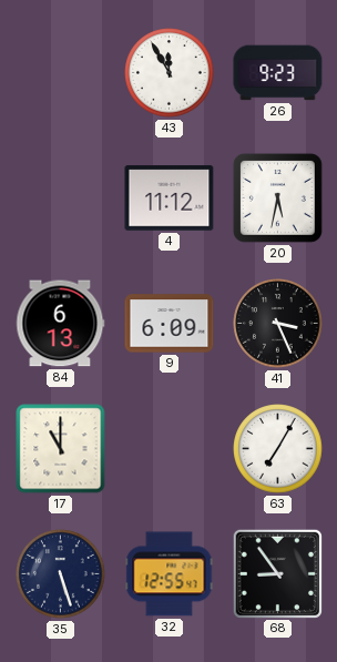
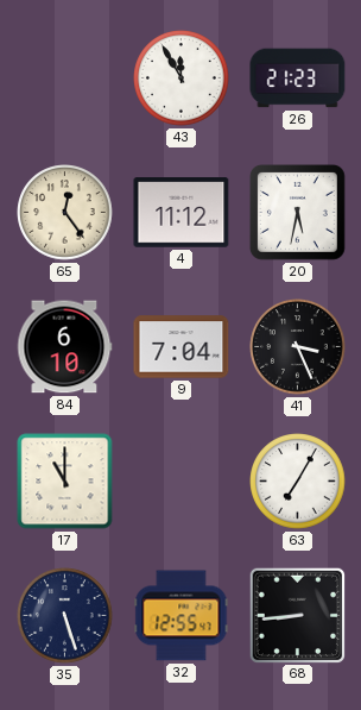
26: 9:23 -> 21:23
65: none -> 12:24
84: 6:13 -> 6:10
9: 6:09 -> 7:04
68: 8:54 -> 8:44
